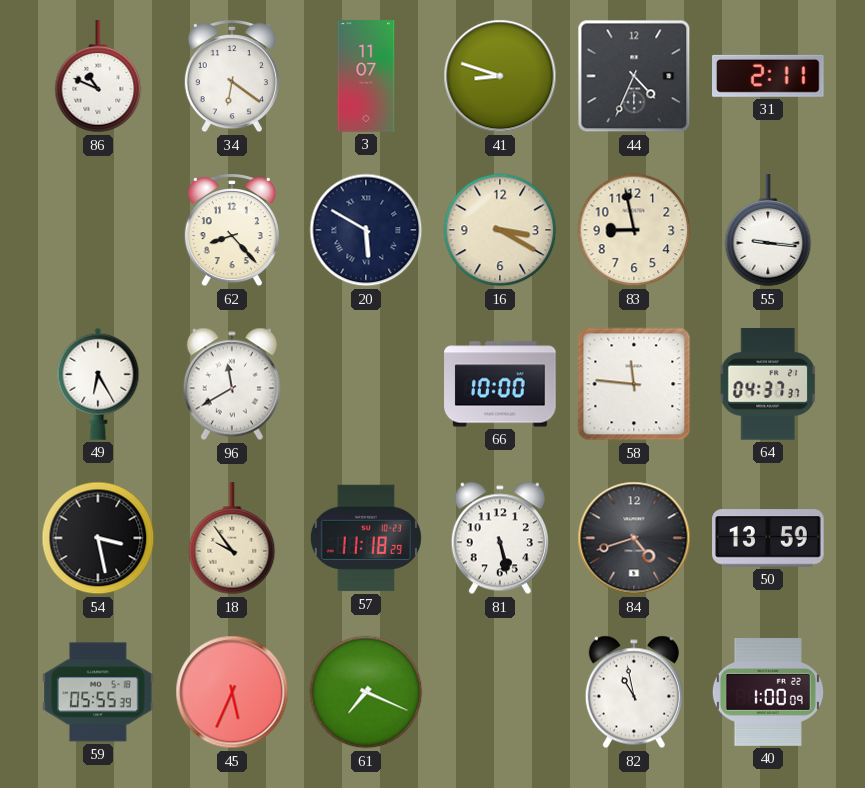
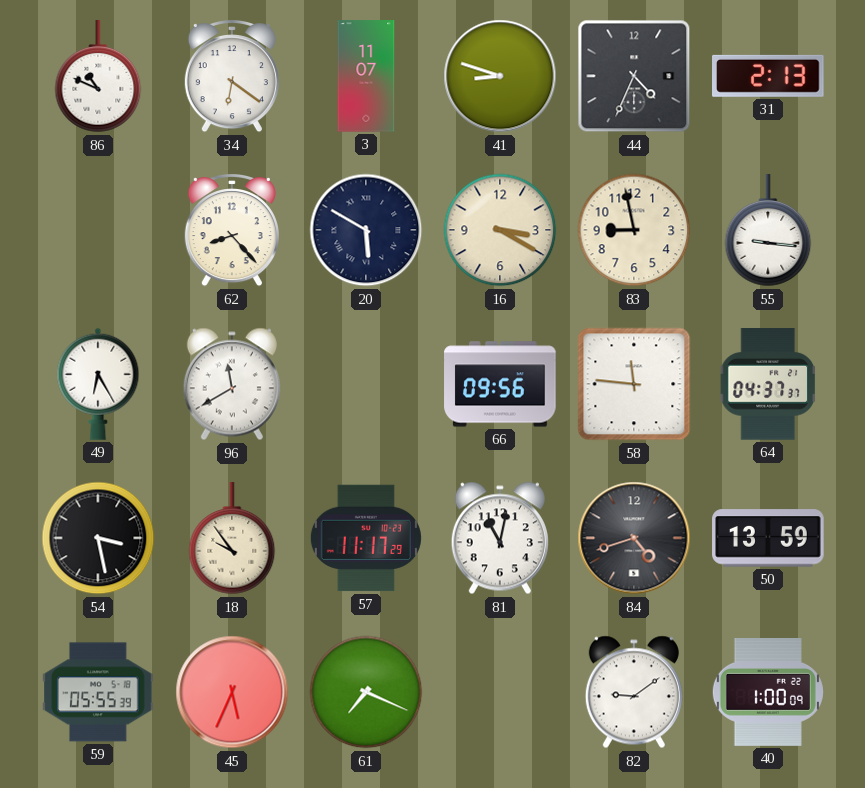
31: 2:11 -> 2:13
66: 10:00 -> 09:56
57: 11:18 -> 11:17
81: 5:28 -> 11:02
82: 10:58 -> 9:09
